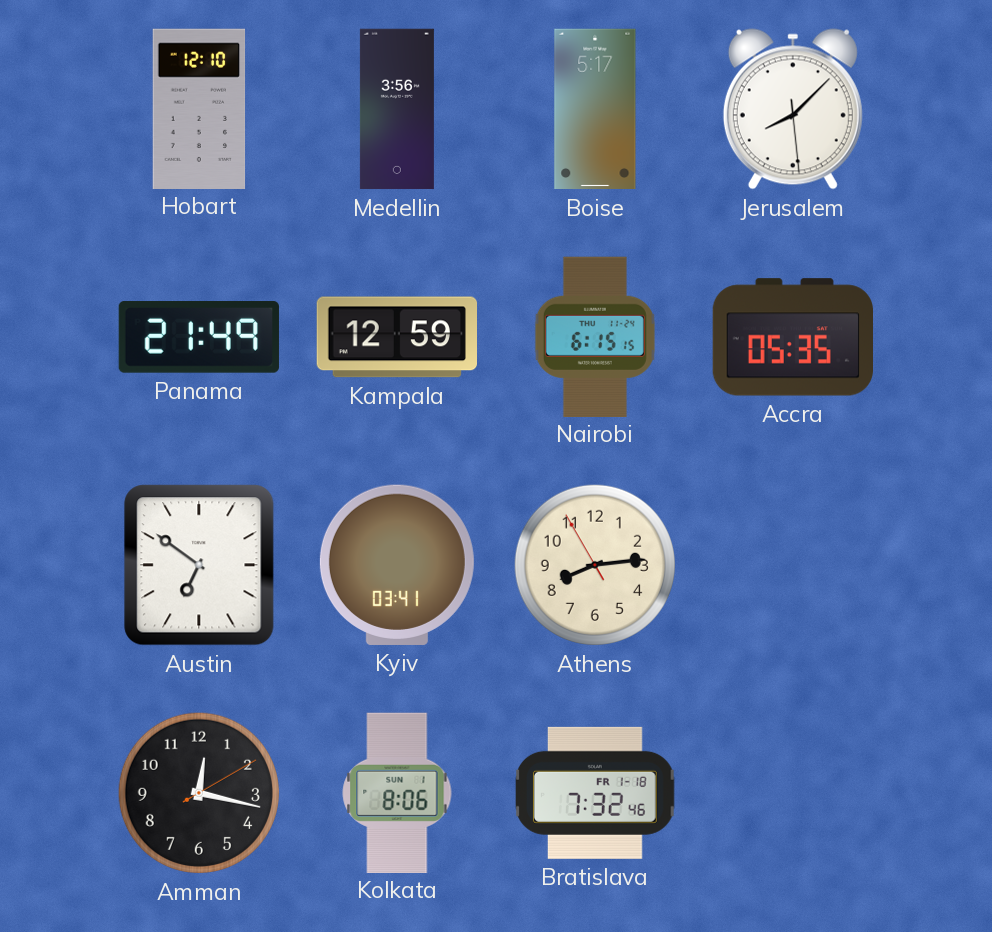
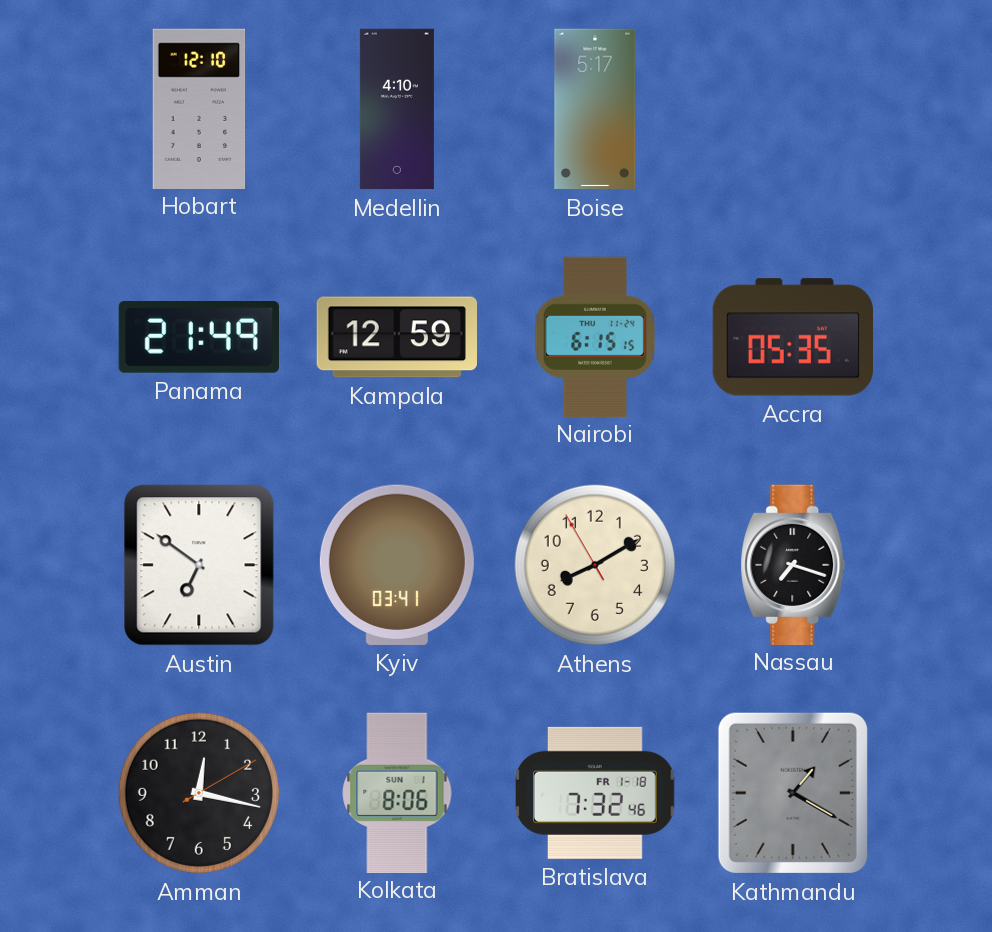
Medellin: 3:56 -> 4:10
Jerusalem: 8:07 -> none
Athens: 8:13 -> 8:09
Nassau: none -> 7:18
Kathmandu: none -> 1:20
